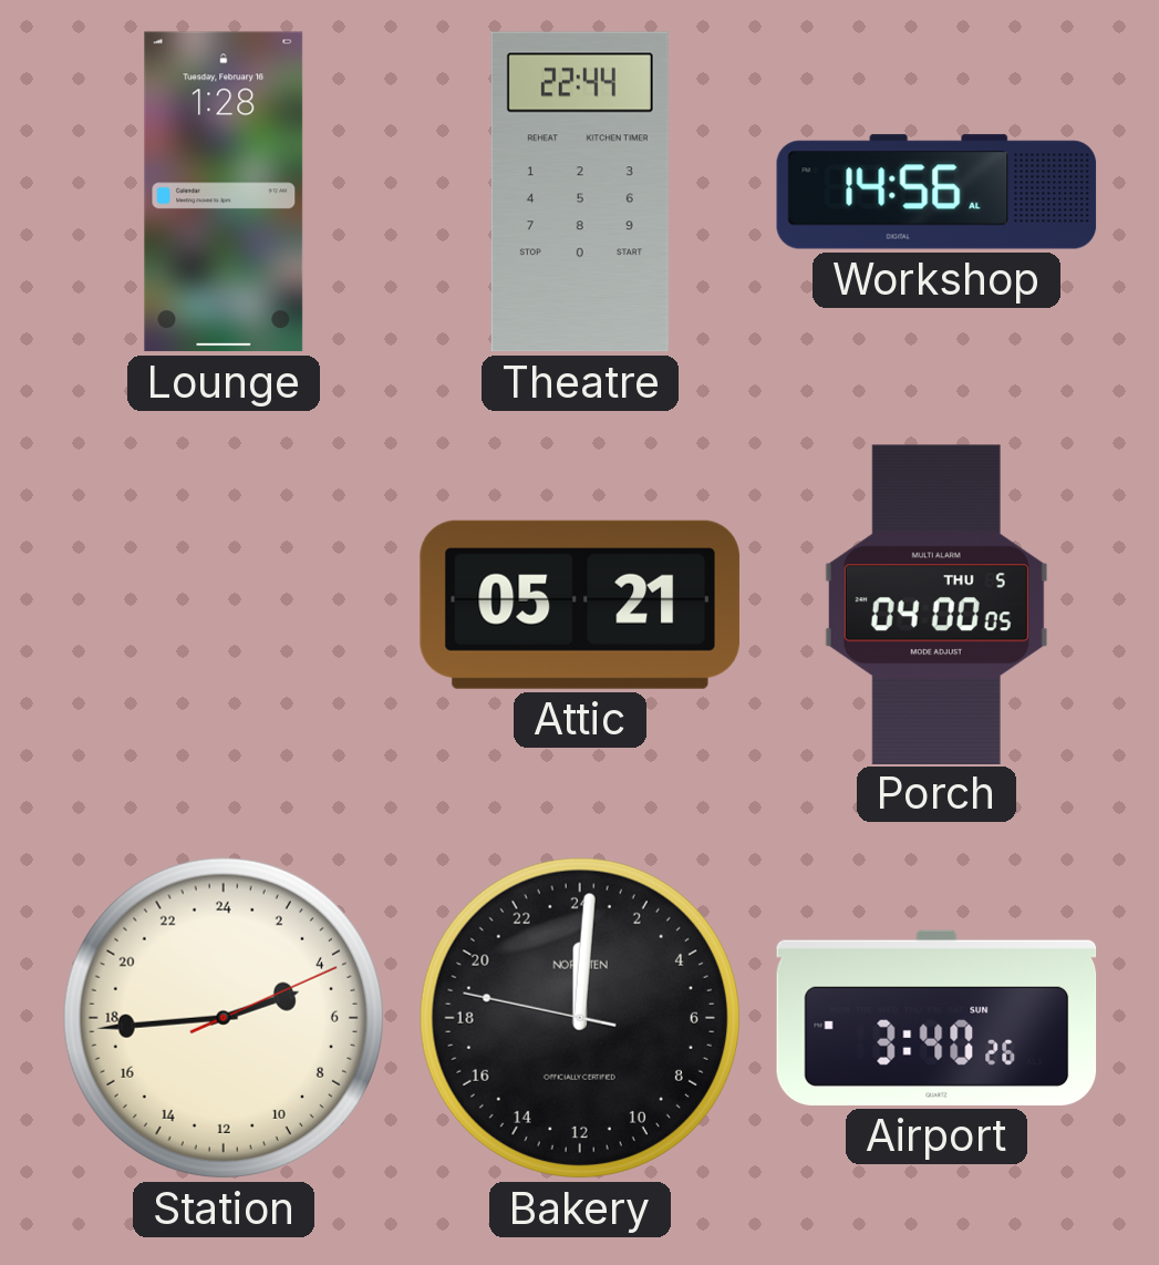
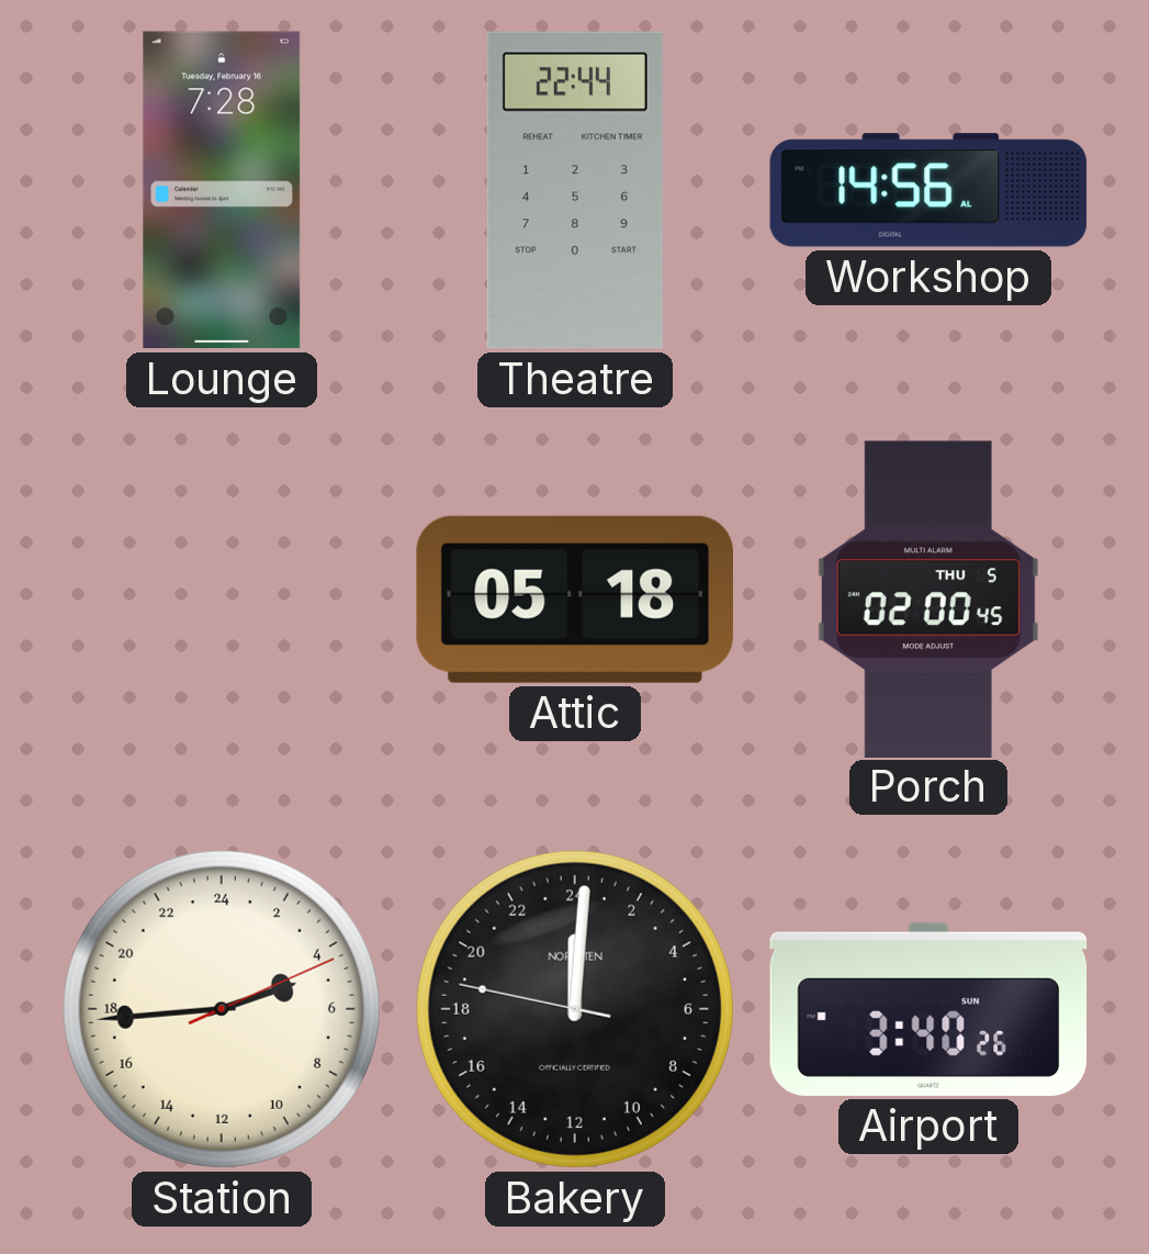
Lounge: 1:28 -> 7:28
Attic: 05:21 -> 05:18
Porch: 04:00 -> 02:00
